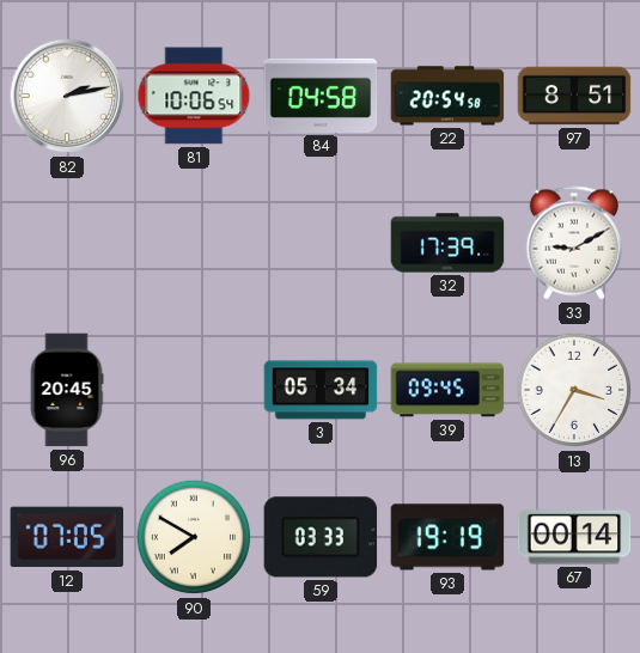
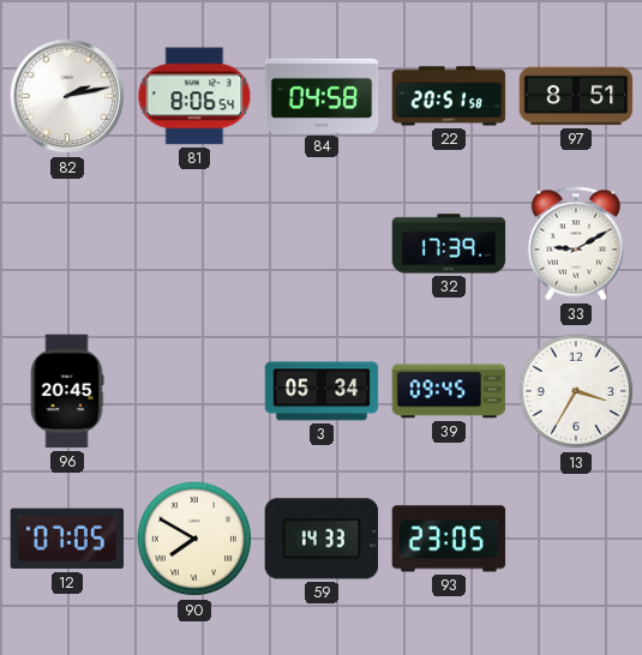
81: 10:06 -> 8:06
22: 20:54 -> 20:51
59: 03:33 -> 14:33
93: 19:19 -> 23:05
67: 00:14 -> none
